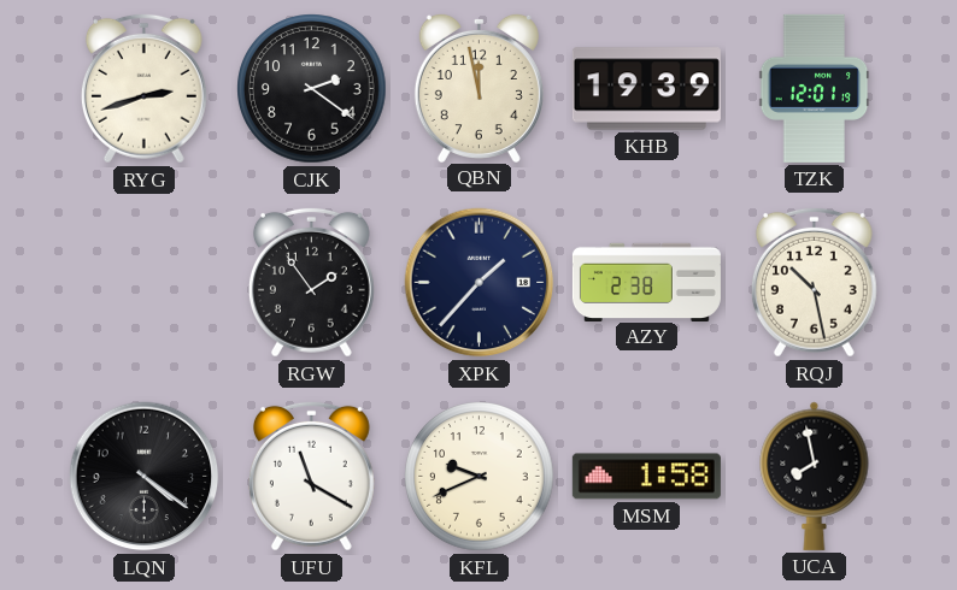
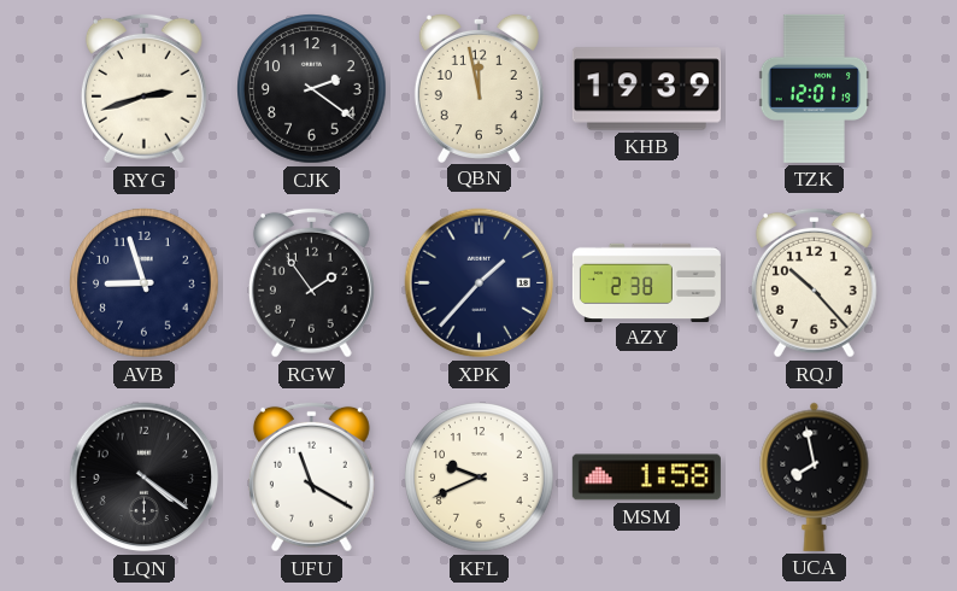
AVB: none -> 8:57
RQJ: 10:28 -> 10:23
